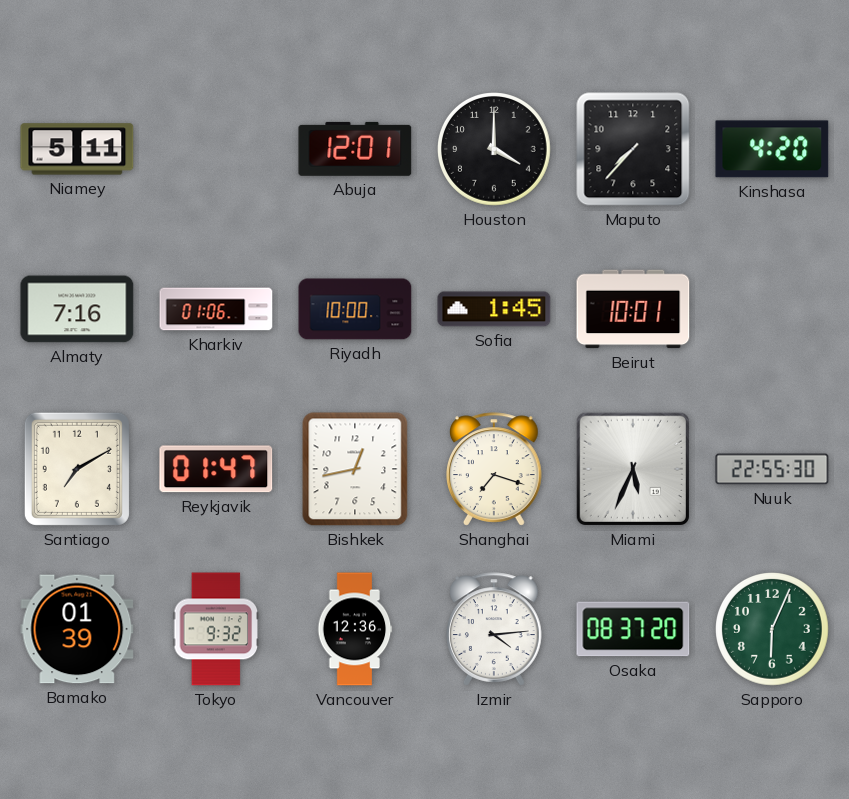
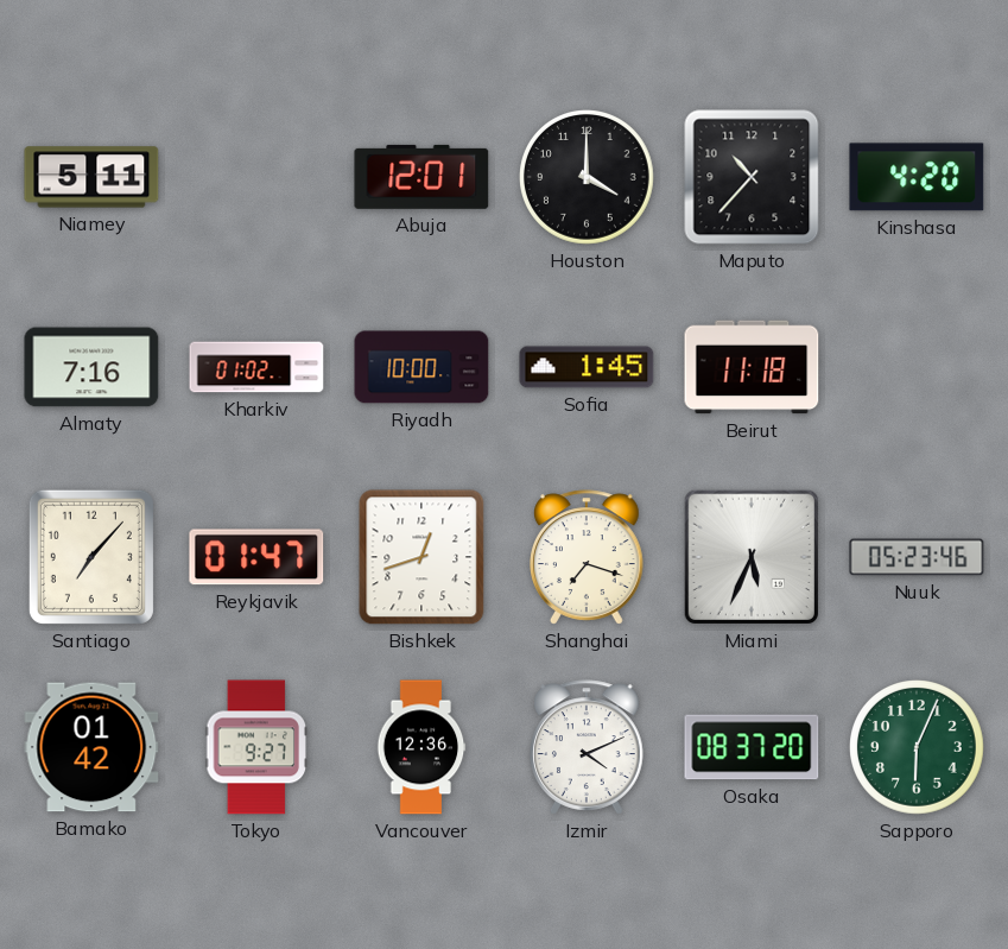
Maputo: 7:37 -> 10:37
Kharkiv: 01:06 -> 01:02
Beirut: 10:01 -> 11:18
Santiago: 7:10 -> 7:07
Bishkek: 12:43 -> 12:42
Nuuk: 22:55 -> 05:23
Bamako: 01:39 -> 01:42
Tokyo: 9:32 -> 9:27
Izmir: 4:14 -> 4:11
